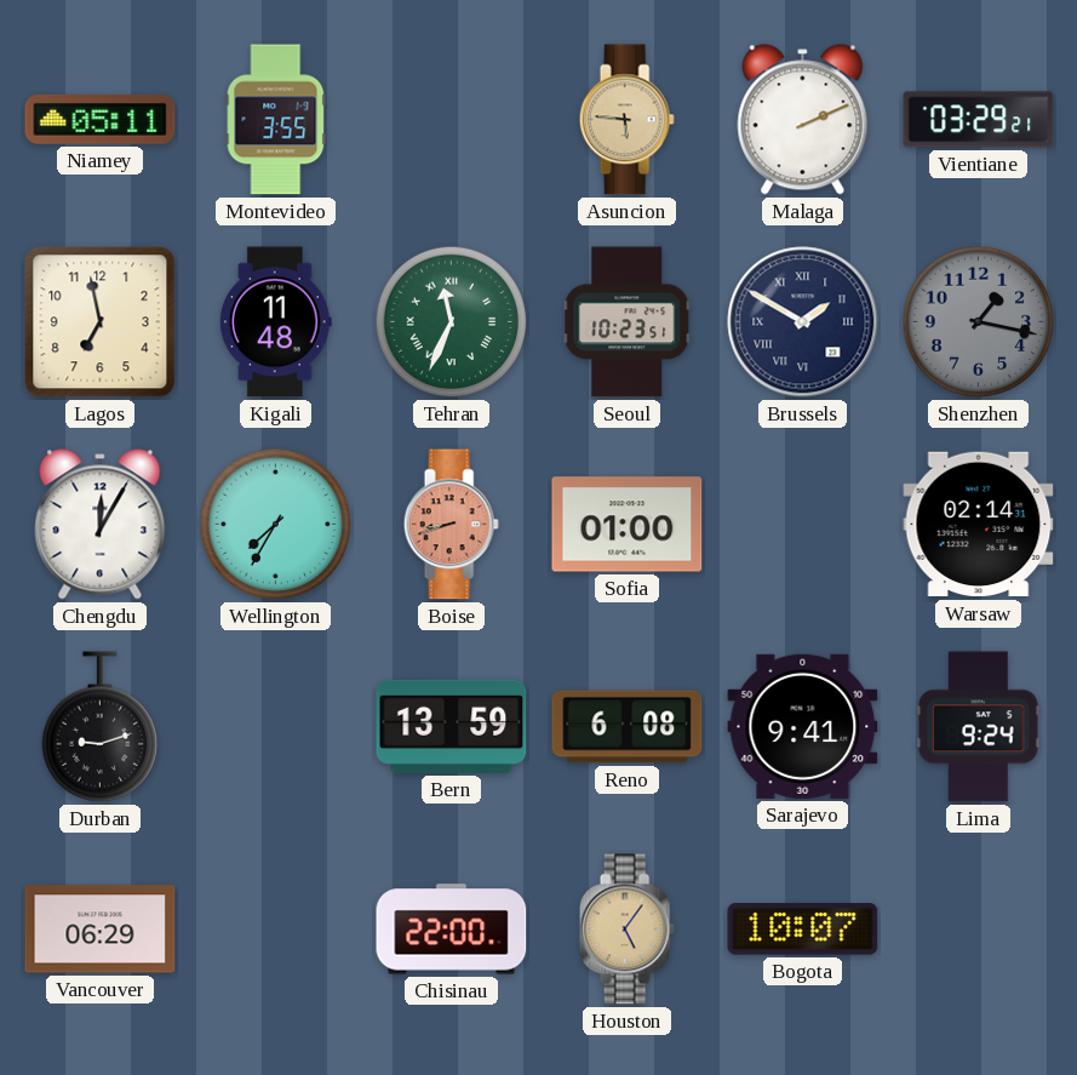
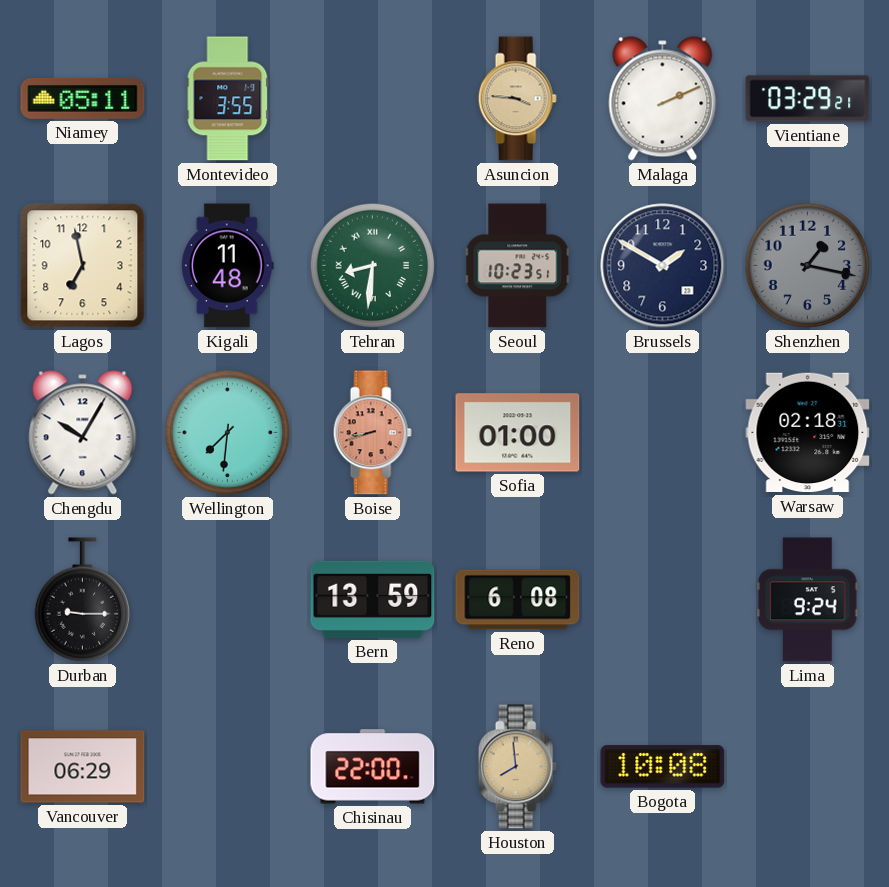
Asuncion: 5:46 -> 3:46
Tehran: 11:34 -> 8:31
Brussels numerals: Roman -> Arabic
Chengdu: 12:05 -> 10:05
Wellington: 7:35 -> 7:31
Warsaw: 02:14 -> 02:18
Durban: 9:12 -> 9:15
Sarajevo: 9:41 -> none
Houston: 5:06 -> 7:59
Bogota: 10:07 -> 10:08
